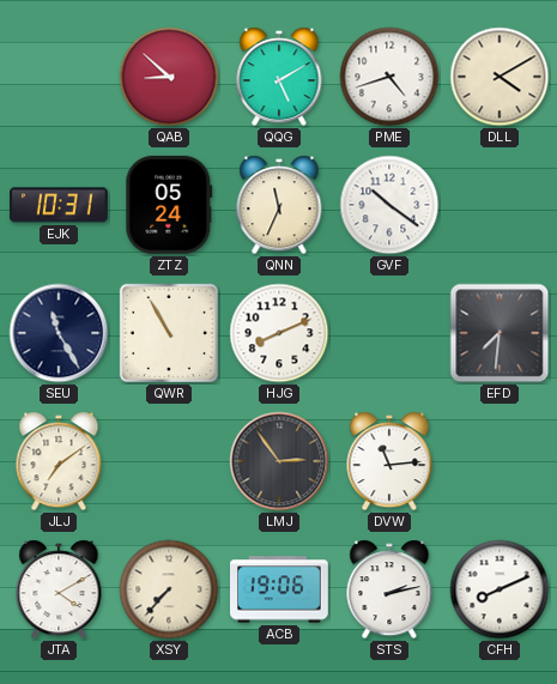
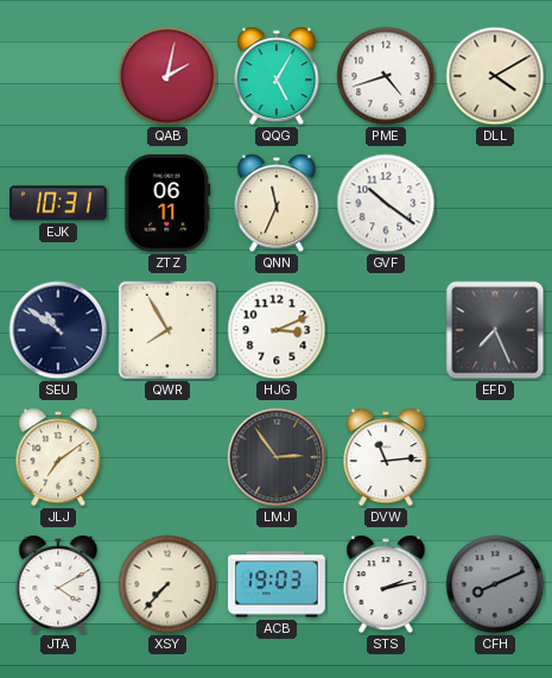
QAB: 8:52 -> 2:02
QQG: 5:10 -> 5:05
ZTZ: 05:24 -> 06:11
SEU: 11:25 -> 10:51
QWR: 10:55 -> 7:55
HJG: 8:11 -> 3:11
EFD: 7:31 -> 7:26
ACB: 19:06 -> 19:03
CFH dial: white -> grey
